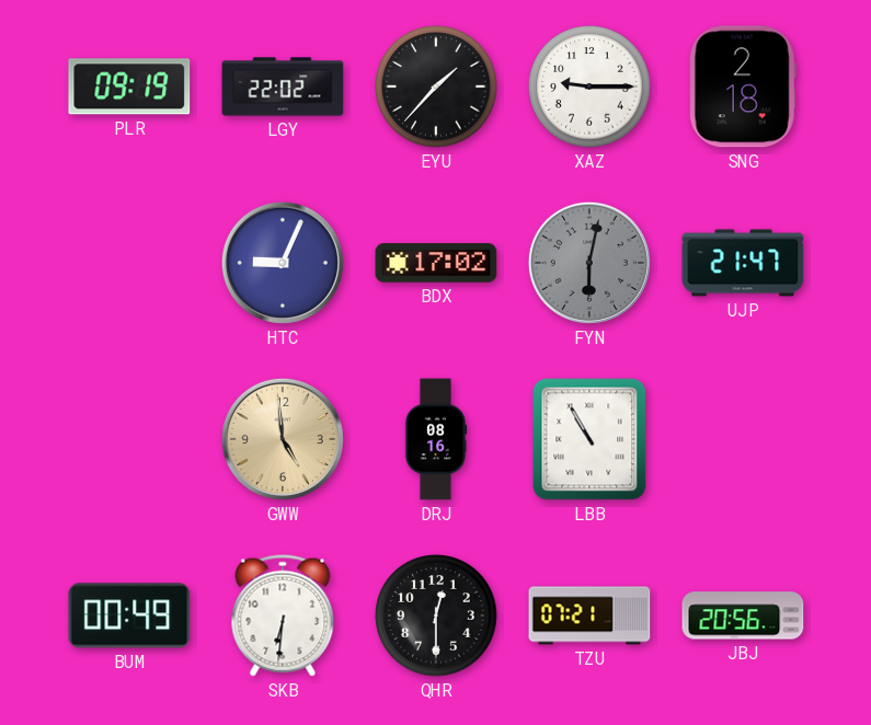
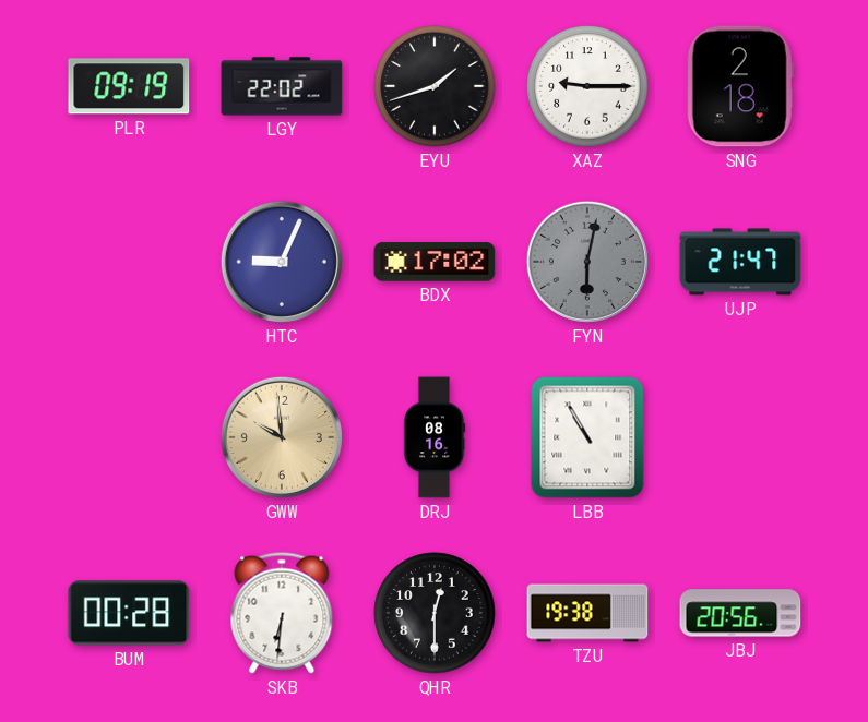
EYU: 1:37 -> 1:42
GWW: 4:59 -> 9:59
BUM: 00:49 -> 00:28
TZU: 07:21 -> 19:38
